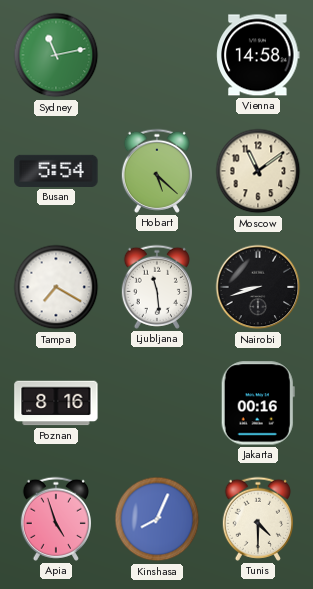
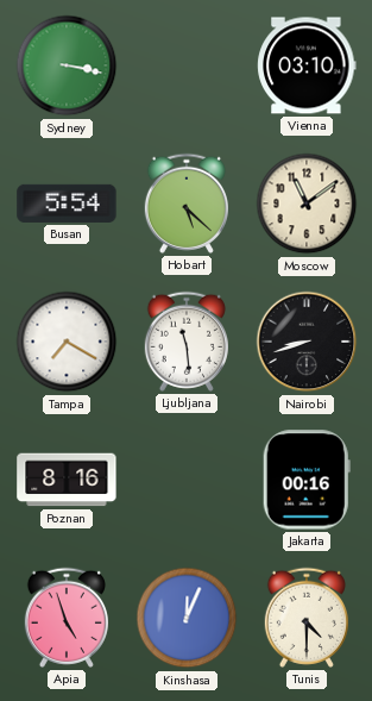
Sydney: 11:13 -> 3:17
Vienna: 14:58 -> 03:10
Kinshasa: 8:04 -> 12:04
